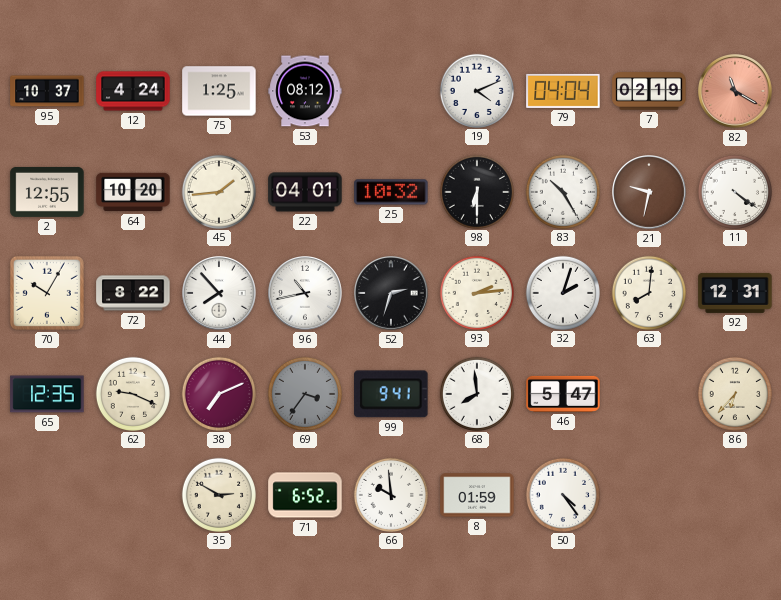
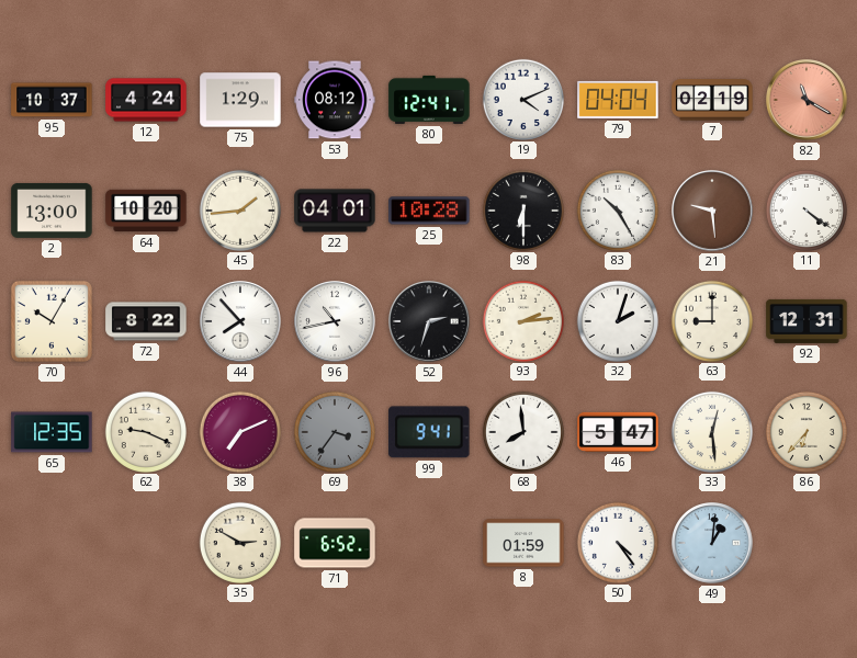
75: 1:25 -> 1:29
80: none -> 12:41
2: 12:55 -> 13:00
25: 10:32 -> 10:28
21: 9:32 -> 9:29
63: 8:01 -> 9:00
33: none -> 12:29
66: 9:59 -> none
49: none -> 1:01
